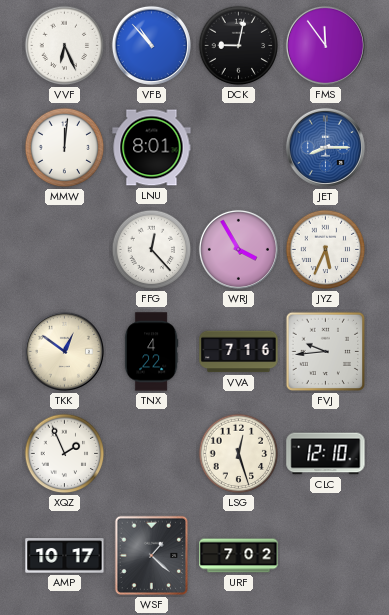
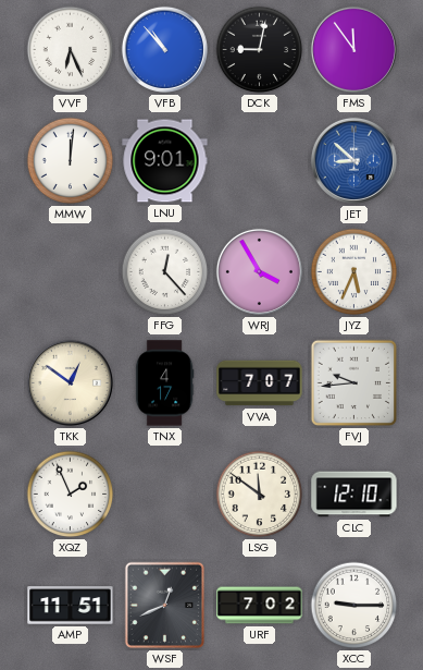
LNU: 8:01 -> 9:01
JET: 8:15 -> 8:52
TNX: 4:22 -> 4:17
VVA: 7:16 -> 7:07
LSG: 12:27 -> 11:51
AMP: 10:17 -> 11:51
WSF: 1:22 -> 12:41
XCC: none -> 9:15
